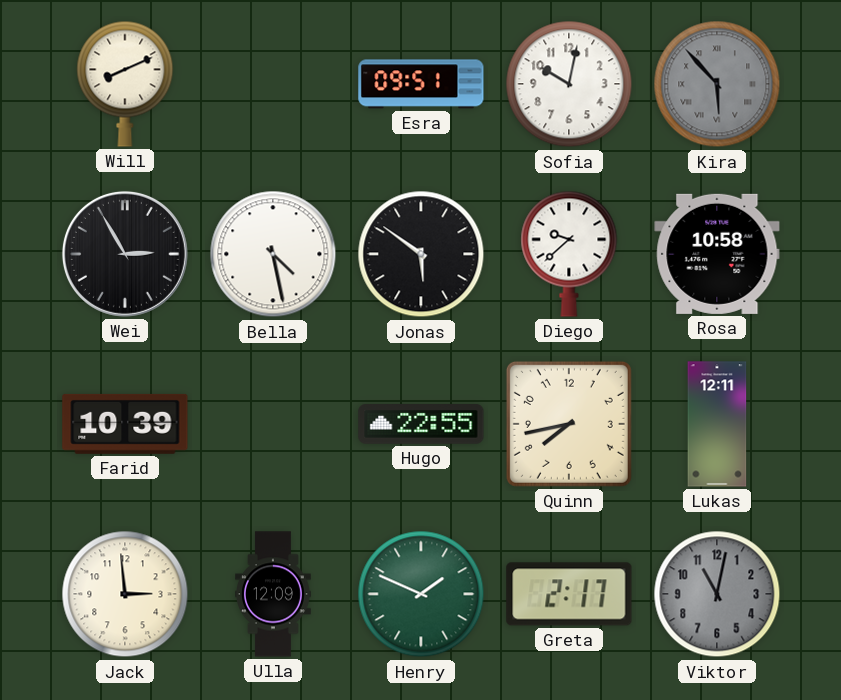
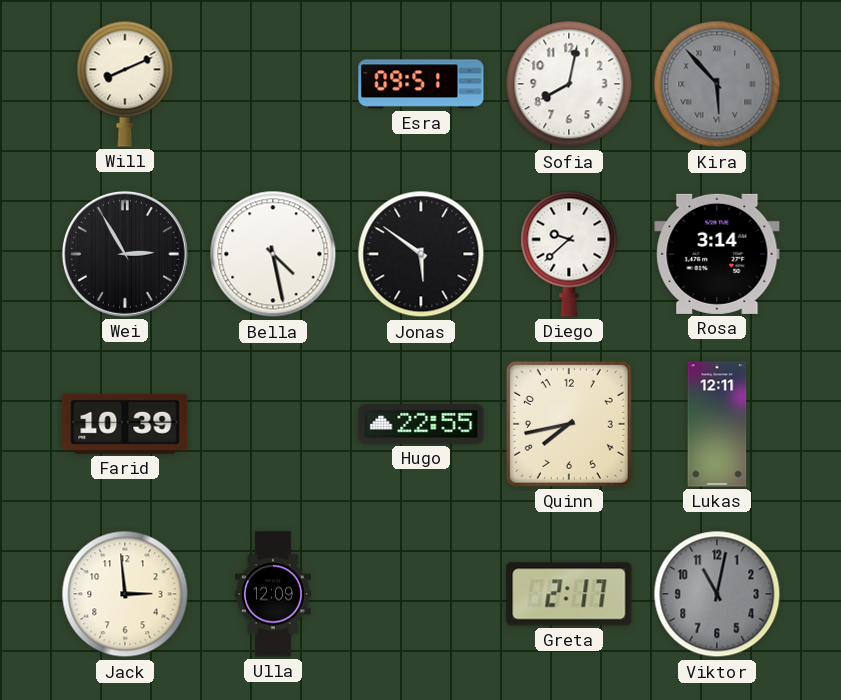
Sofia: 10:02 -> 8:02
Rosa: 10:58 -> 3:14
Henry: 1:49 -> none
